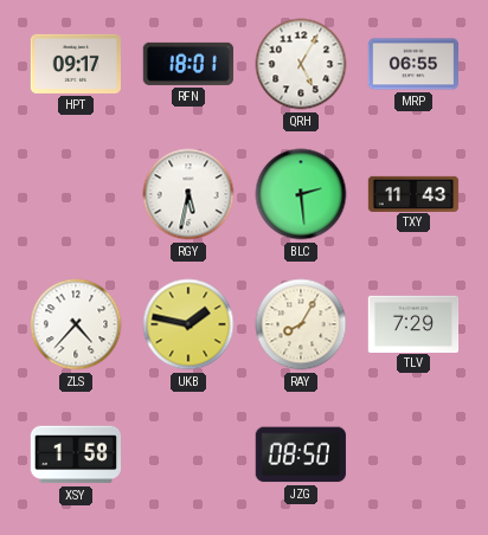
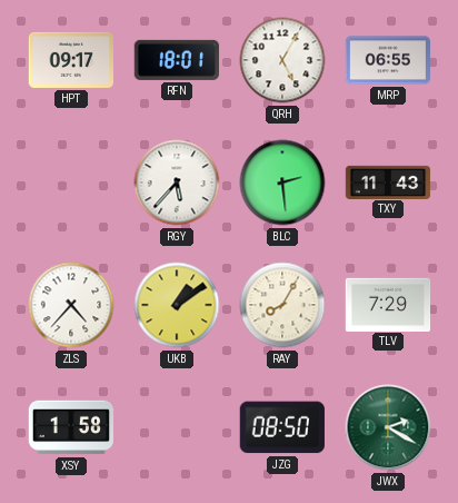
RGY: 5:32 -> 5:37
UKB: 1:47 -> 1:09
JWX: none -> 2:20
